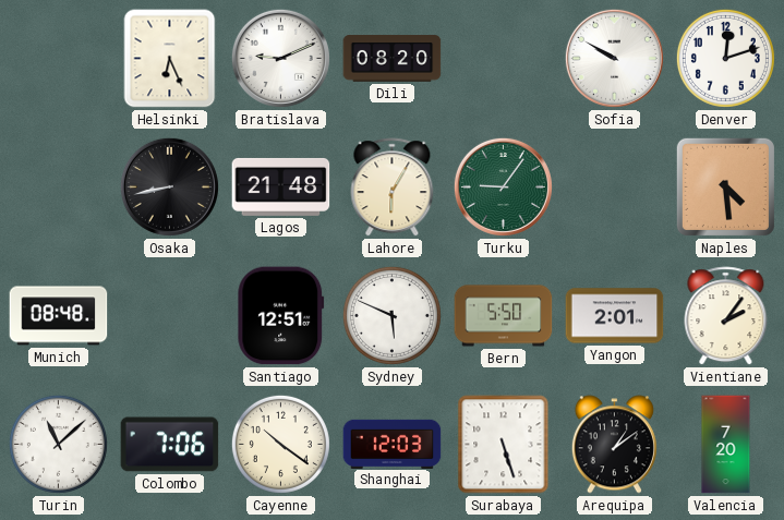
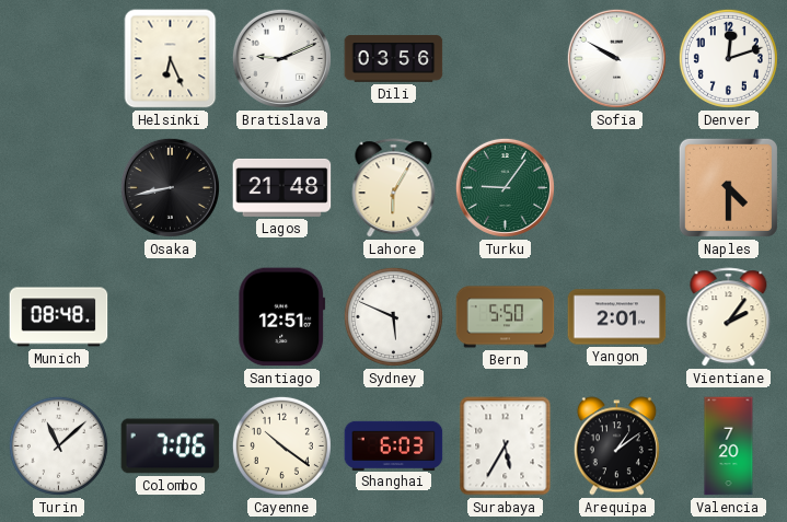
Dili: 08:20 -> 03:56
Naples: 4:29 -> 4:30
Shanghai: 12:03 -> 6:03
Surabaya: 5:27 -> 5:35
